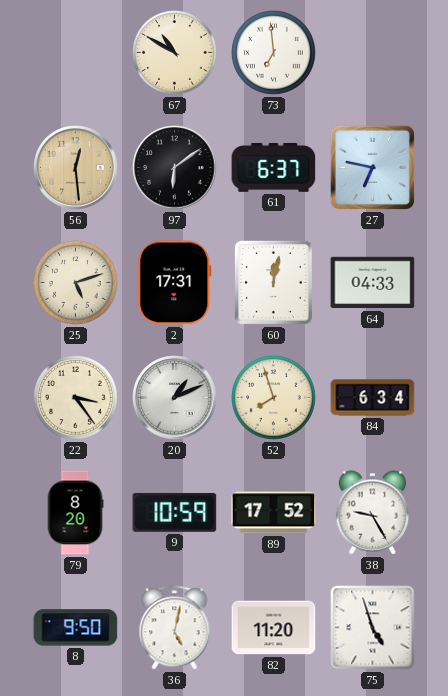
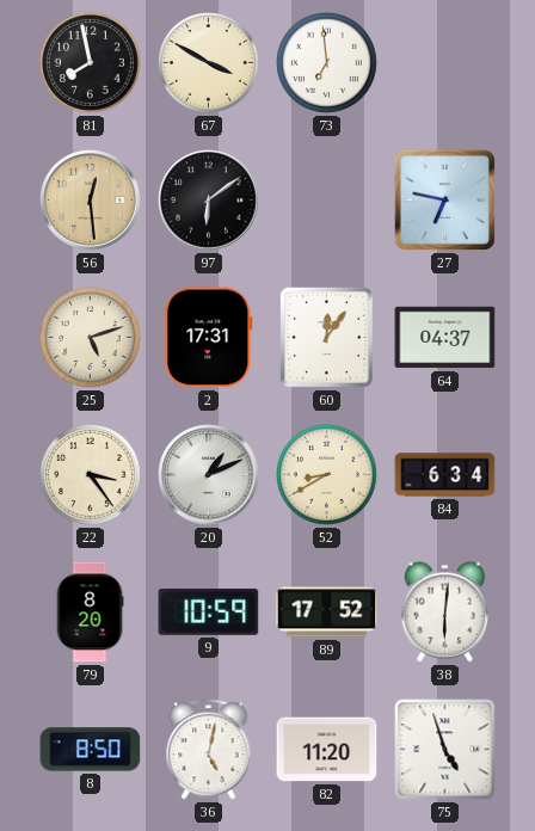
81: none -> 7:58
67: 10:50 -> 3:50
61: 6:37 -> none
60: 12:02 -> 12:06
64: 04:33 -> 04:37
52: 7:57 -> 8:40
38: 9:25 -> 6:01
8: 9:50 -> 8:50
